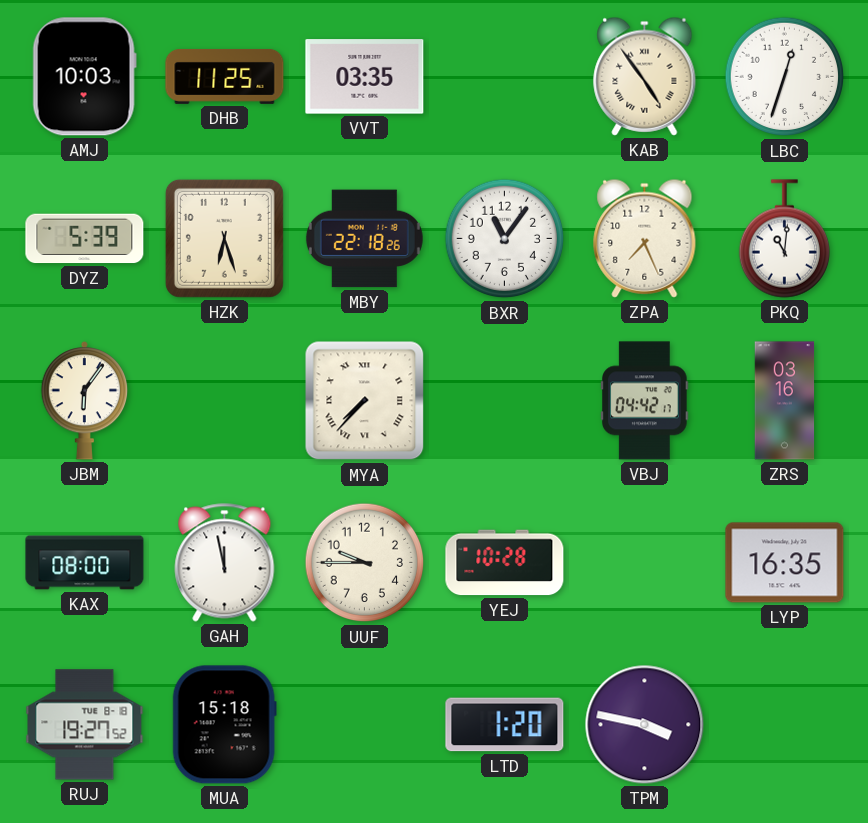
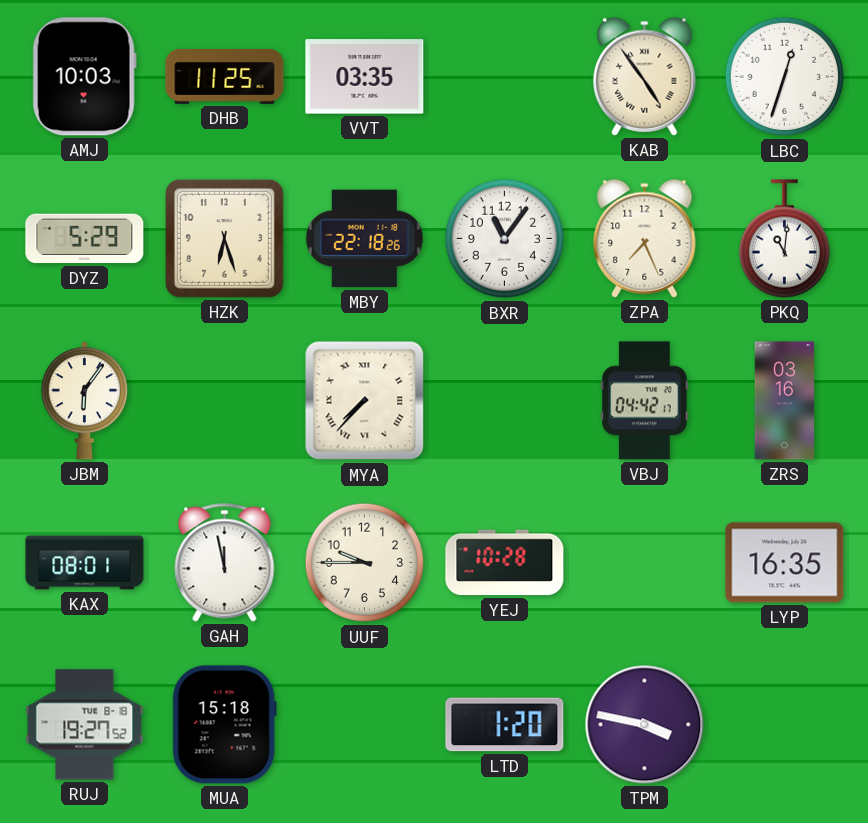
DYZ: 5:39 -> 5:29
KAX: 08:00 -> 08:01
